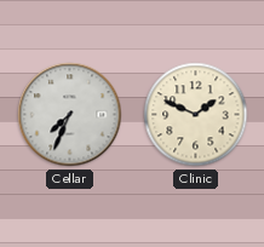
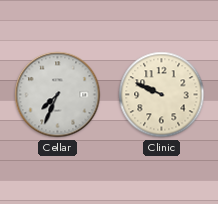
Clinic: 1:49 -> 9:49
